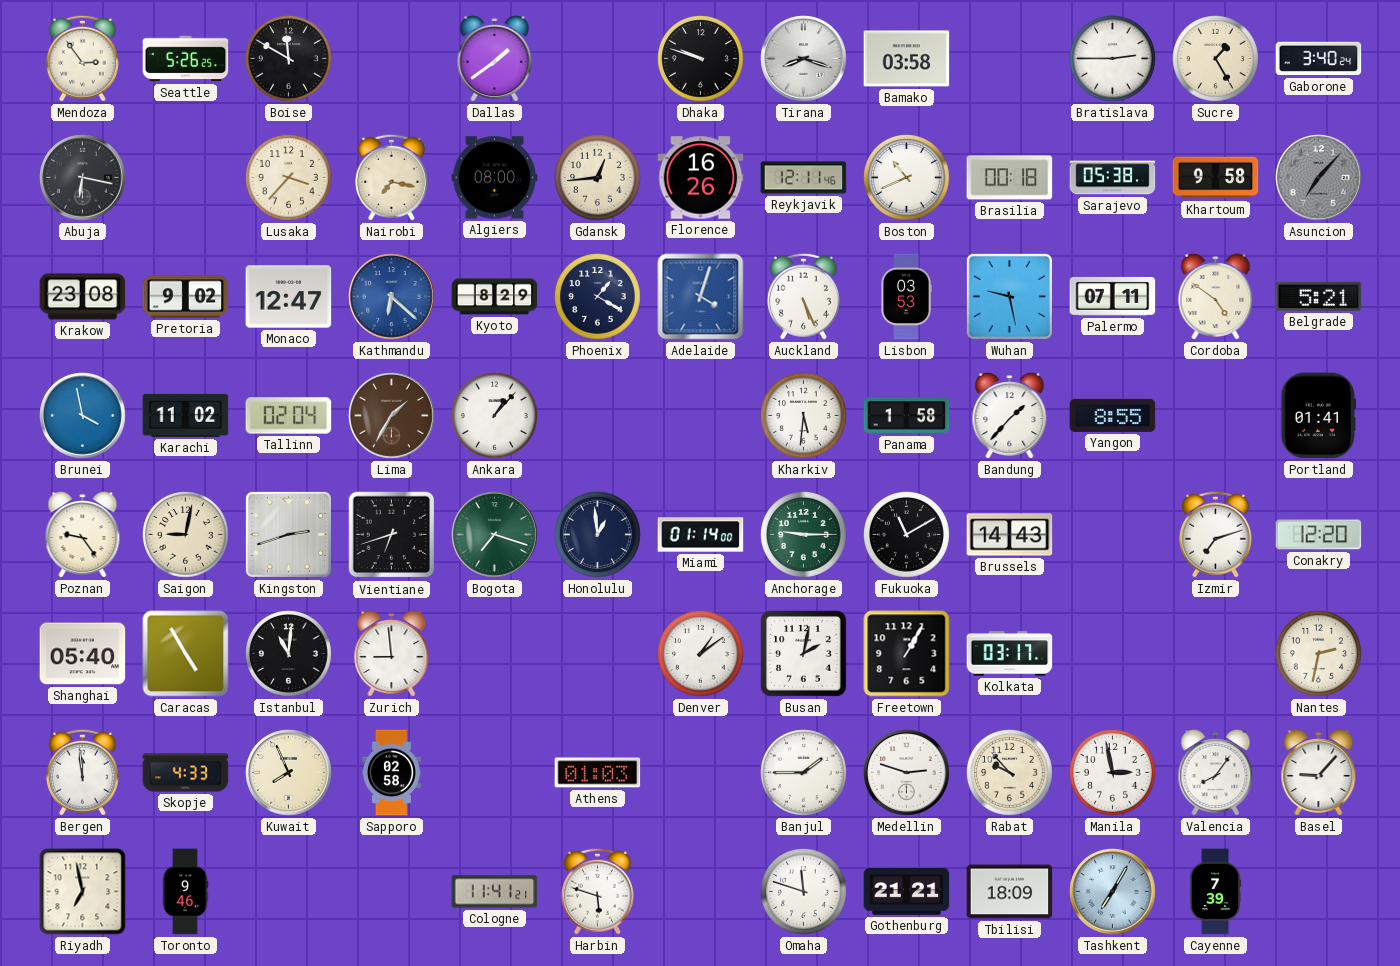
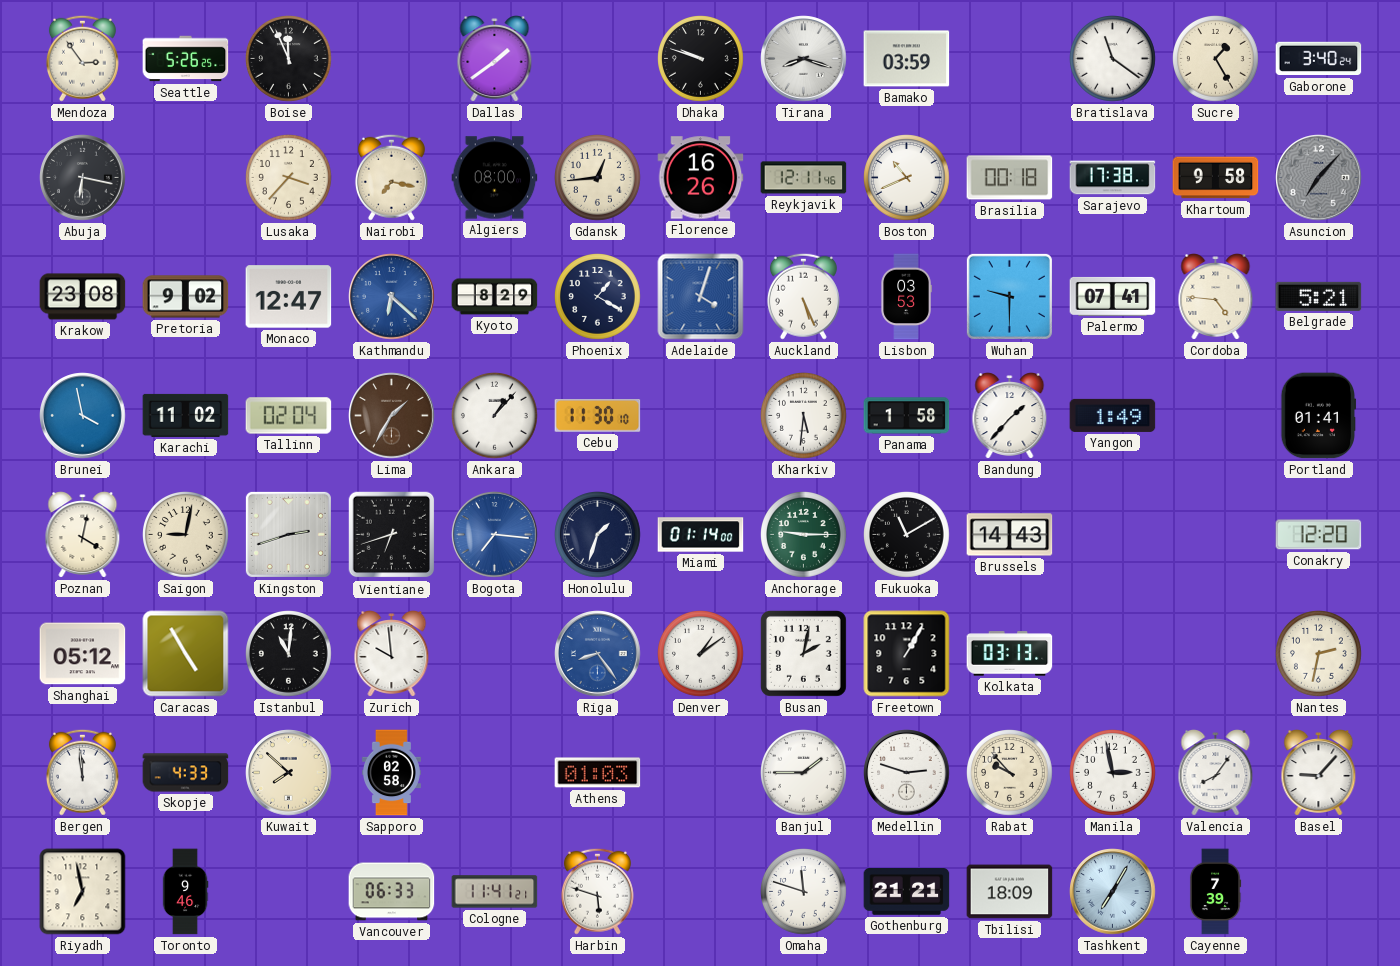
Boise: 11:50 -> 11:56
Bamako: 03:58 -> 03:59
Bratislava: 2:45 -> 11:21
Sarajevo: 05:38 -> 17:38
Wuhan: 9:28 -> 9:30
Palermo: 07:11 -> 07:41
Cordoba: 4:51 -> 4:46
Cebu: none -> 11:30
Yangon: 8:55 -> 1:49
Poznan: 9:24 -> 4:02
Bogota: 7:18 -> 7:16
Bogota dial: green -> blue
Honolulu: 12:59 -> 1:33
Izmir: 7:12 -> none
Shanghai: 05:40 -> 05:12
Zurich: 8:59 -> 9:59
Riga: none -> 8:24
Kolkata: 03:17 -> 03:13
Kuwait: 7:56 -> 7:52
Vancouver: none -> 06:33
